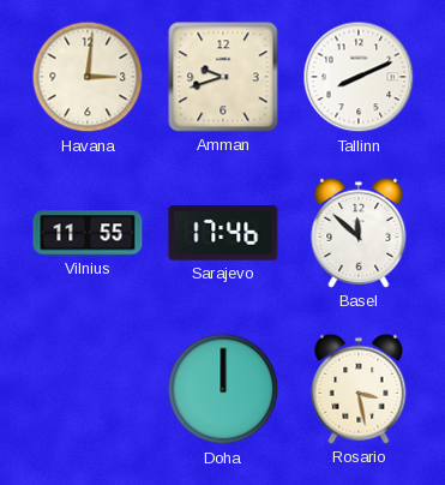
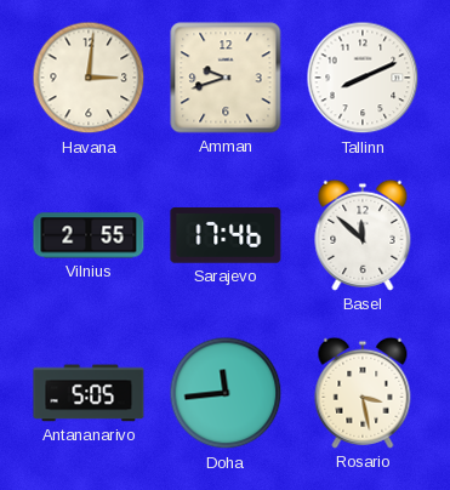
Vilnius: 11:55 -> 2:55
Antananarivo: none -> 5:05
Doha: 12:00 -> 11:44
